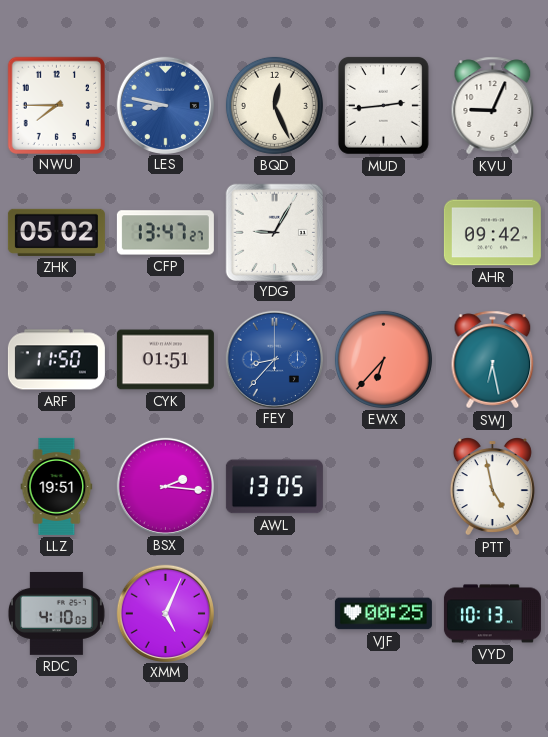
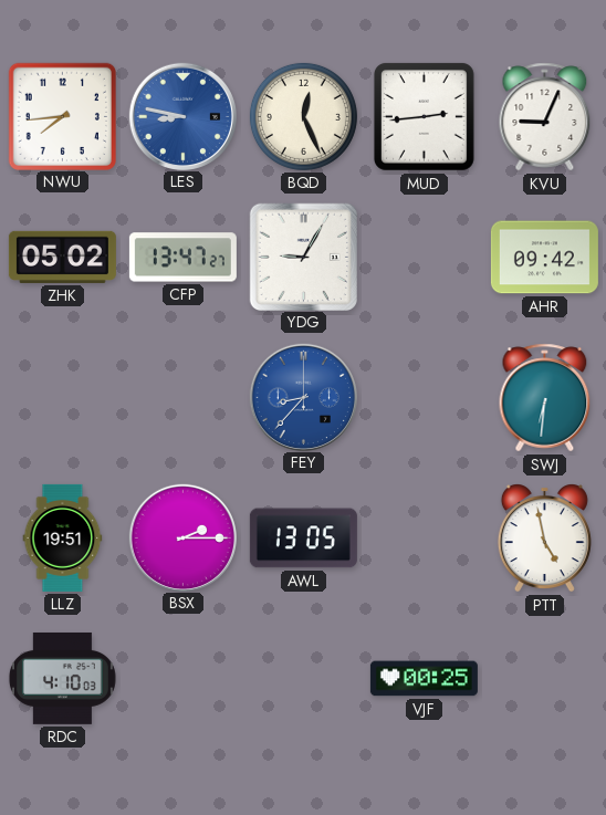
NWU: 7:45 -> 7:44
ARF: 11:50 -> none
CYK: 01:51 -> none
EWX: 6:37 -> none
SWJ: 6:28 -> 6:31
BSX: 2:16 -> 2:15
XMM: 5:04 -> none
VYD: 10:13 -> none
